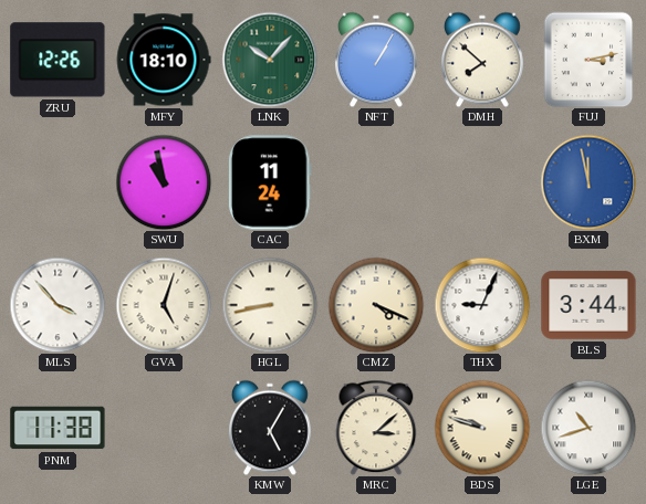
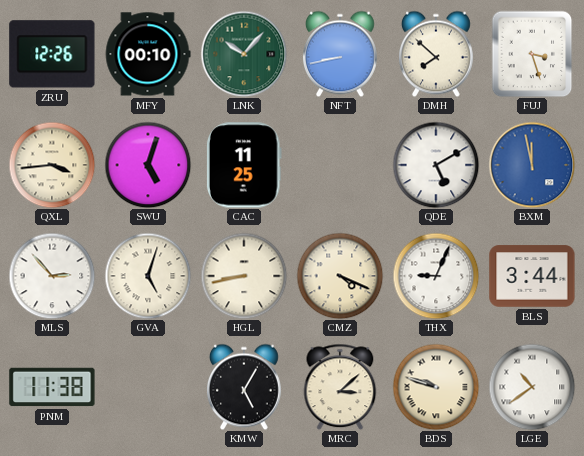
MFY: 18:10 -> 00:10
NFT: 1:05 -> 8:43
FUJ: 3:13 -> 3:27
QXL: none -> 3:44
SWU: 10:58 -> 5:03
CAC: 11:24 -> 11:25
QDE: none -> 5:10
MLS: 3:53 -> 2:53
LGE: 10:42 -> 10:39
